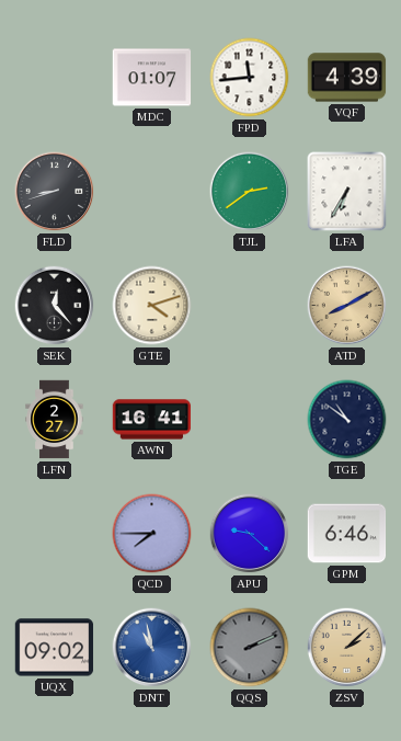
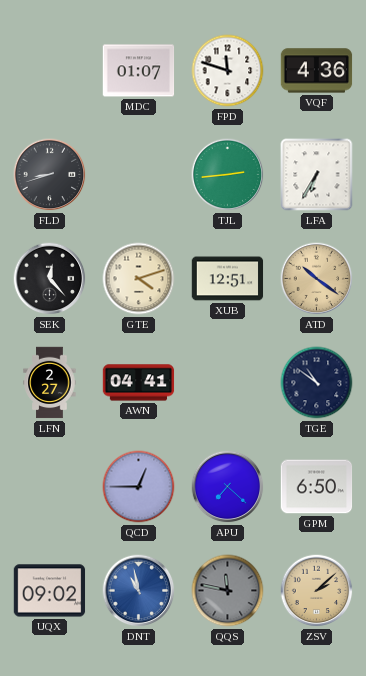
FPD: 11:44 -> 11:48
VQF: 4:39 -> 4:36
TJL: 2:39 -> 2:44
XUB: none -> 12:51
ATD: 8:10 -> 10:21
AWN: 16:41 -> 04:41
QCD: 7:45 -> 12:45
APU: 9:22 -> 7:22
GPM: 6:46 -> 6:50
QQS: 2:11 -> 11:47
